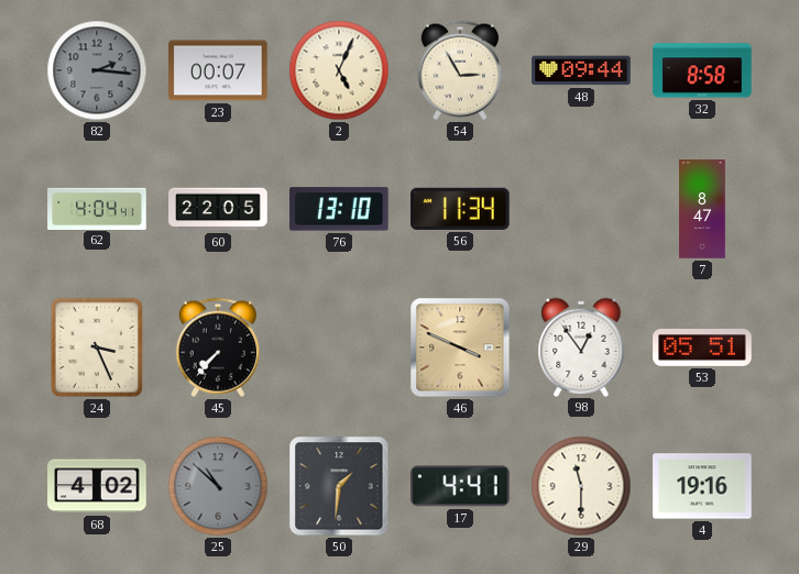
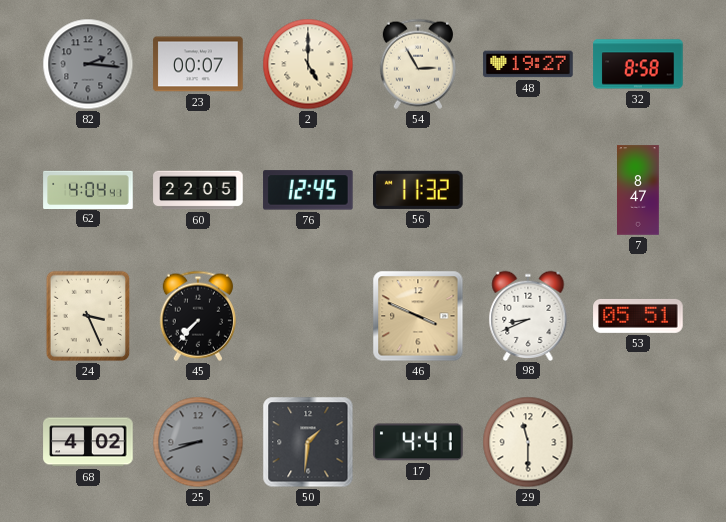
2: 5:04 -> 5:00
48: 09:44 -> 19:27
76: 13:10 -> 12:45
56: 11:34 -> 11:32
98: 12:54 -> 8:41
25: 10:52 -> 8:42
4: 19:16 -> none
